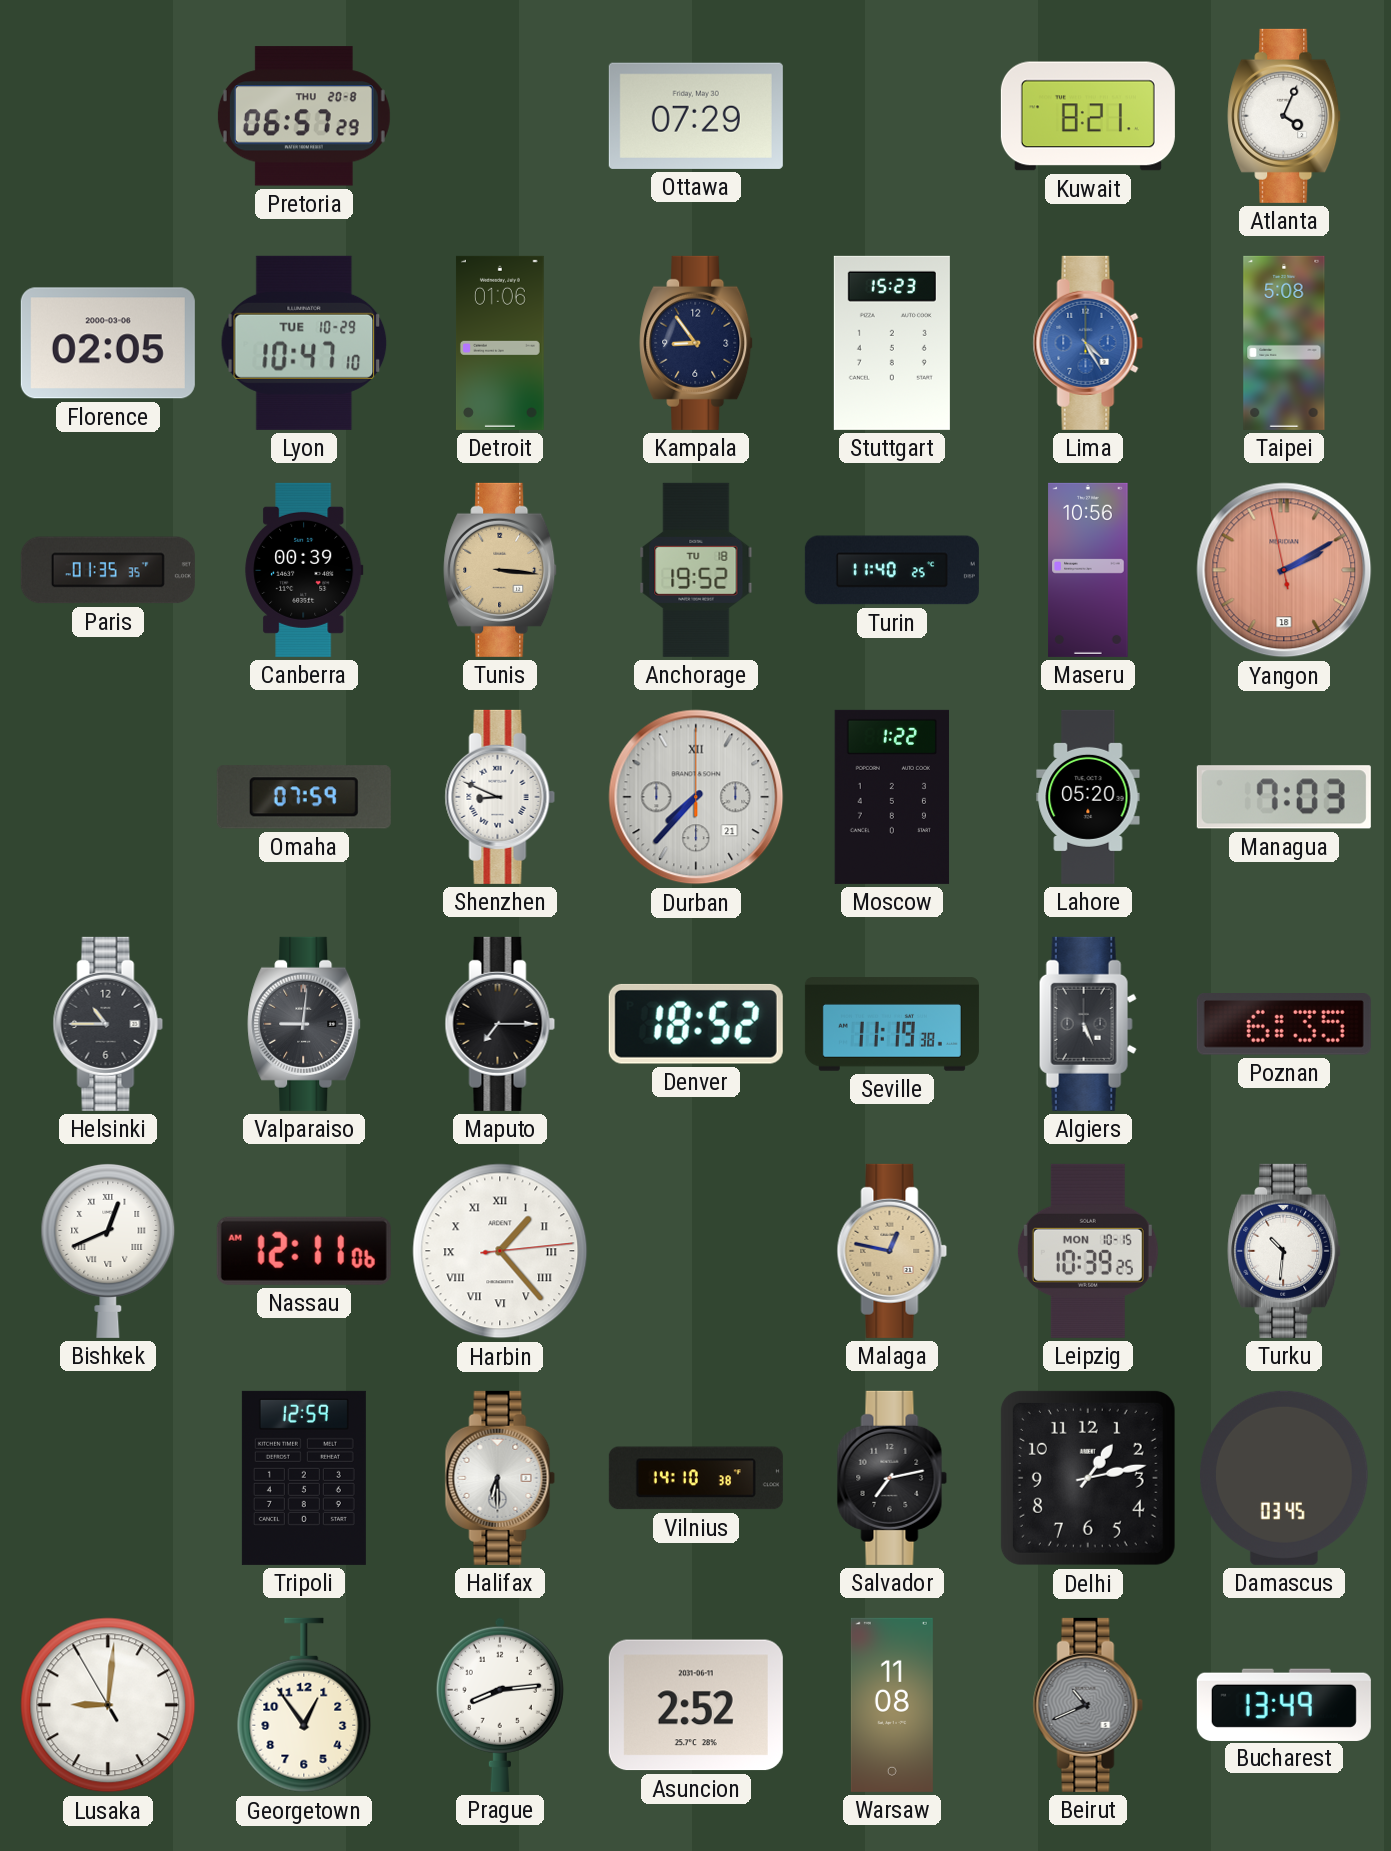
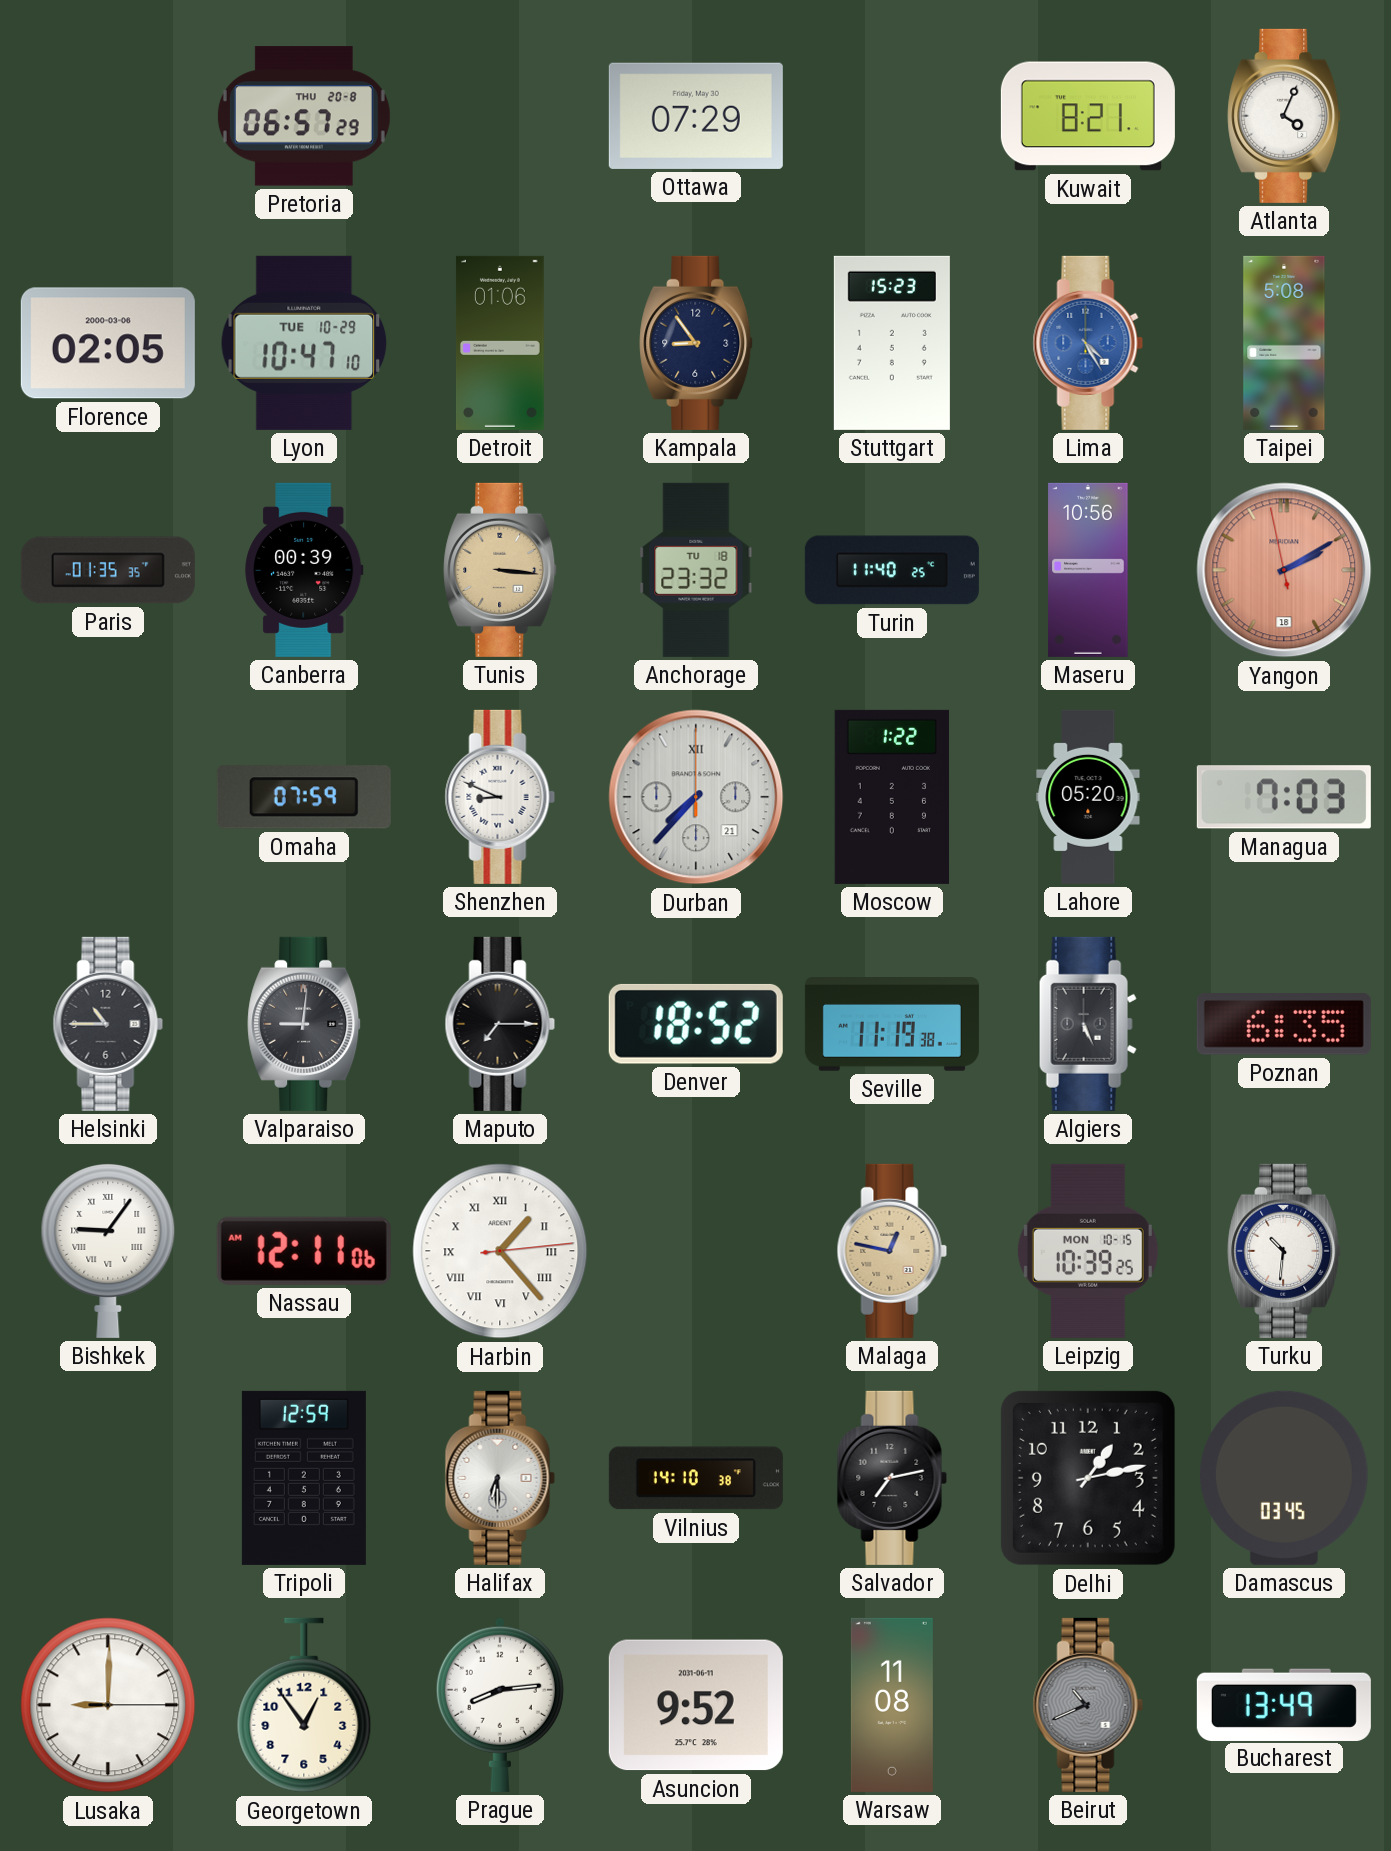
Anchorage: 19:52 -> 23:32
Bishkek: 12:41 -> 9:06
Lusaka: 9:00:55 -> 9:00:15
Asuncion: 2:52 -> 9:52
